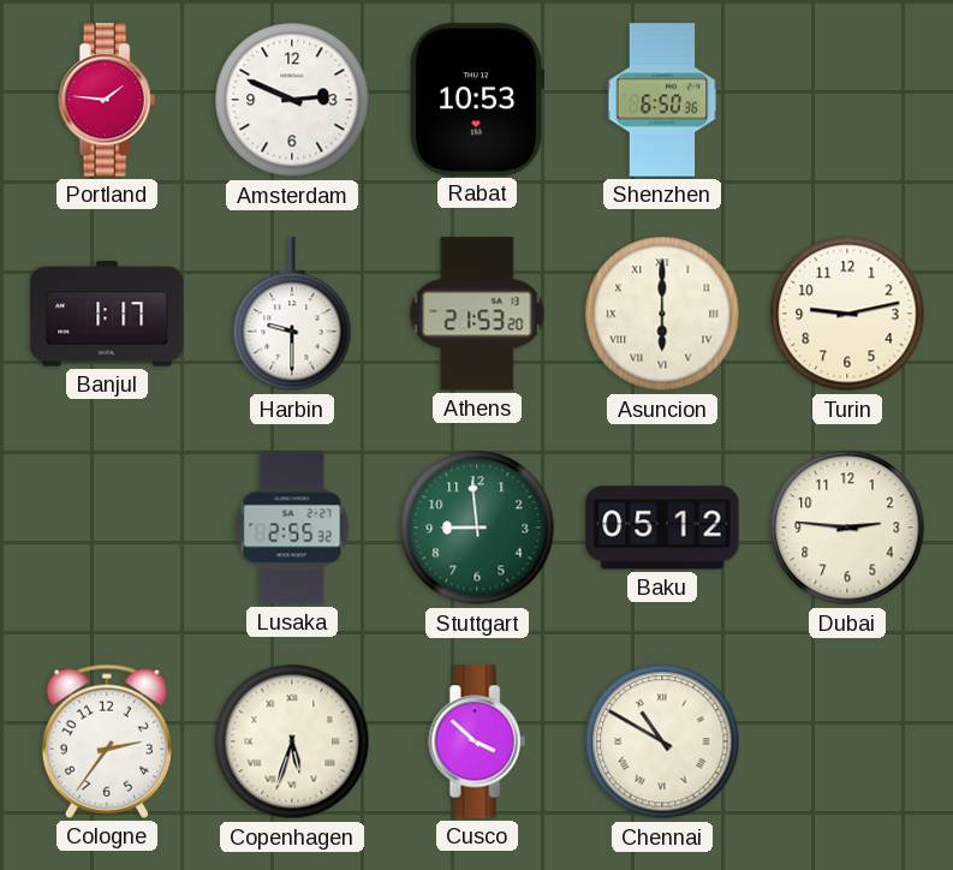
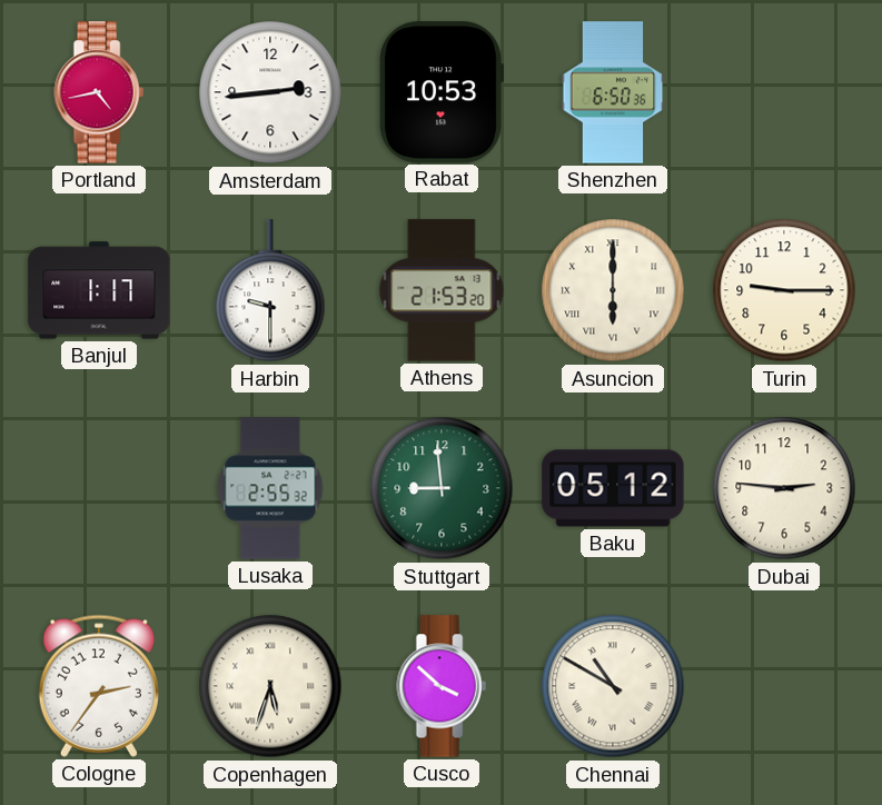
Portland: 1:46 -> 4:43
Amsterdam: 2:49 -> 2:44
Turin: 9:13 -> 9:15
